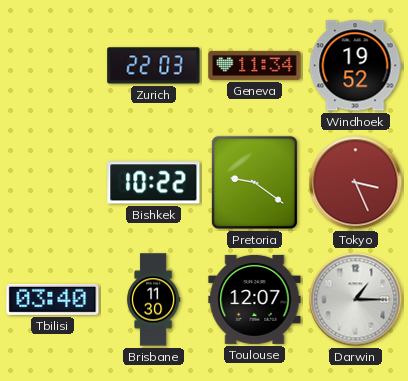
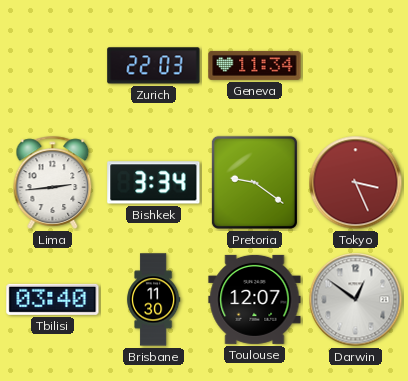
Windhoek: 19:52 -> none
Lima: none -> 2:44
Bishkek: 10:22 -> 3:34
Darwin: 1:15 -> 12:51
